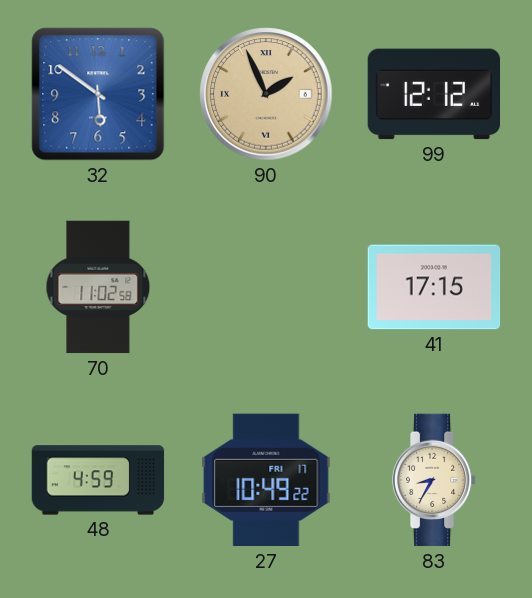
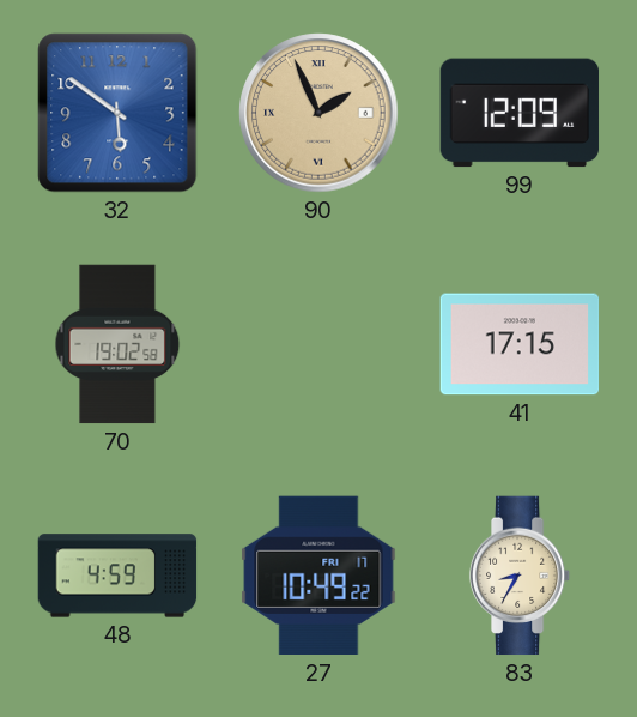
99: 12:12 -> 12:09
70: 11:02 -> 19:02
